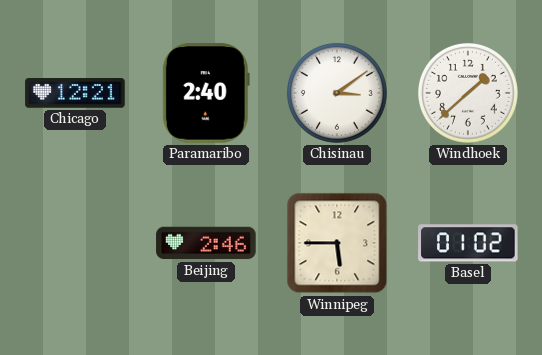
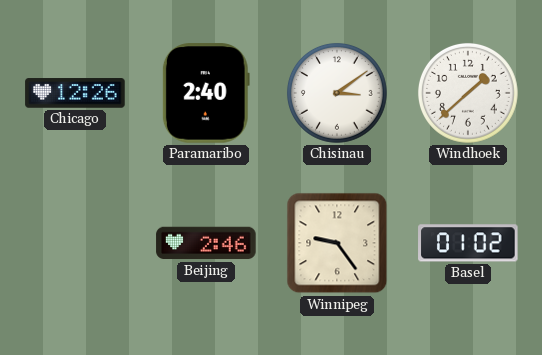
Chicago: 12:21 -> 12:26
Winnipeg: 5:45 -> 9:24
